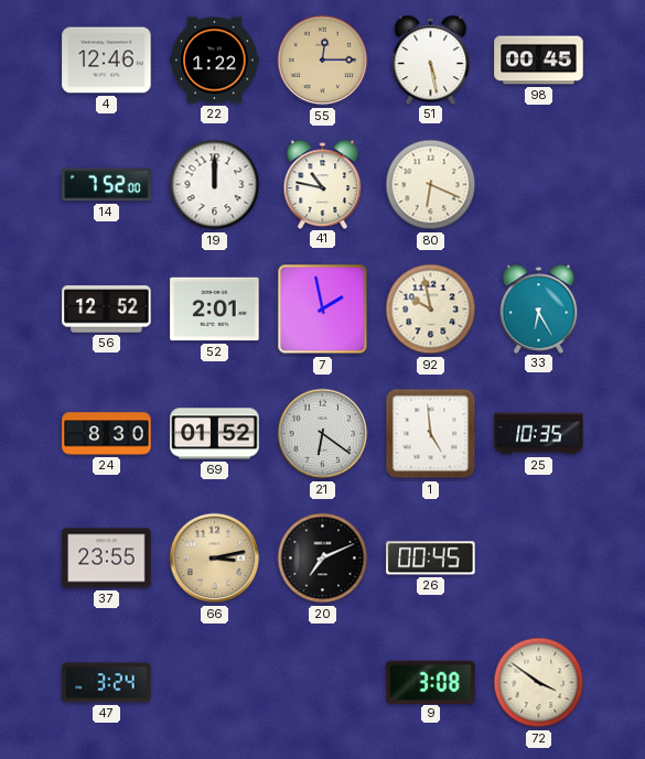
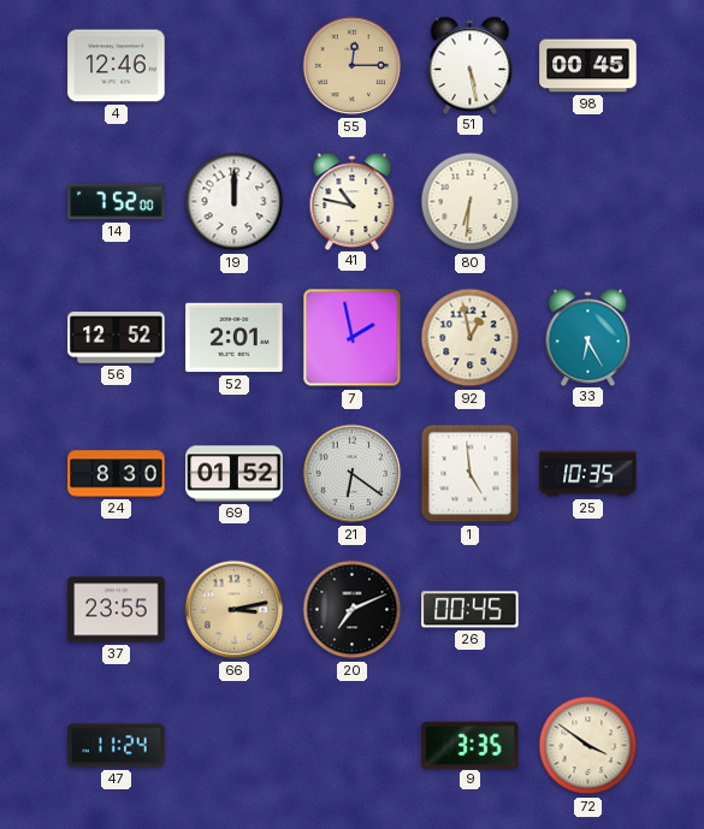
22: 1:22 -> none
80: 6:19 -> 6:31
92: 9:58 -> 12:58
47: 3:24 -> 11:24
9: 3:08 -> 3:35
